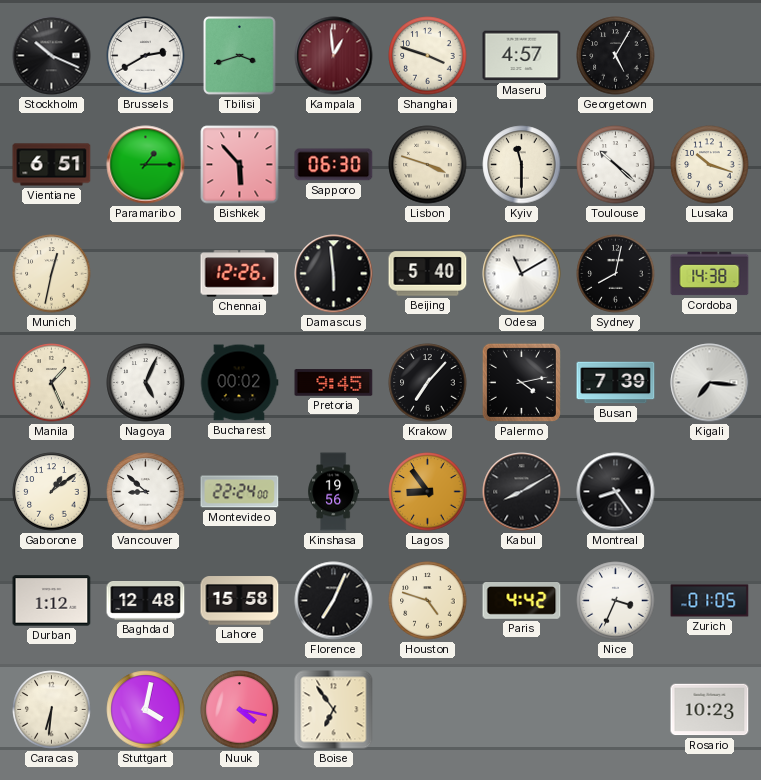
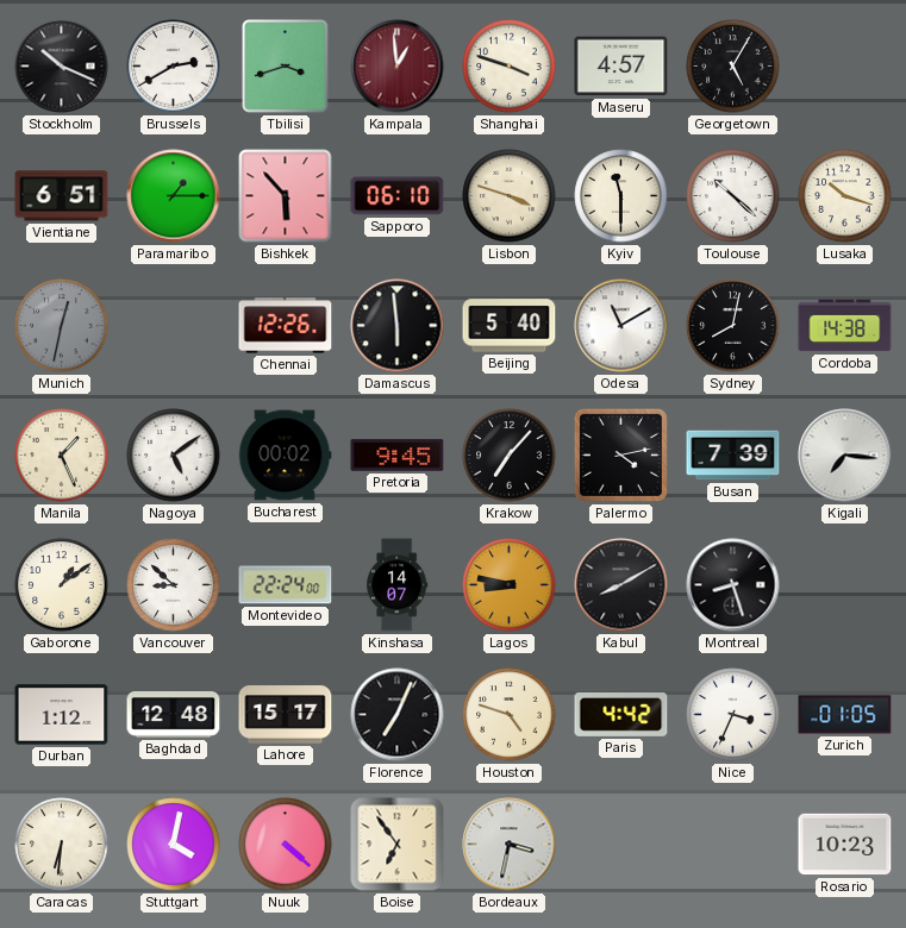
Sapporo: 06:30 -> 06:10
Munich dial: cream -> grey
Nagoya: 5:04 -> 5:09
Kinshasa: 19:56 -> 14:07
Lagos: 8:54 -> 8:47
Montreal: 8:24 -> 8:27
Lahore: 15:58 -> 15:17
Nuuk: 4:17 -> 4:22
Bordeaux: none -> 3:32
